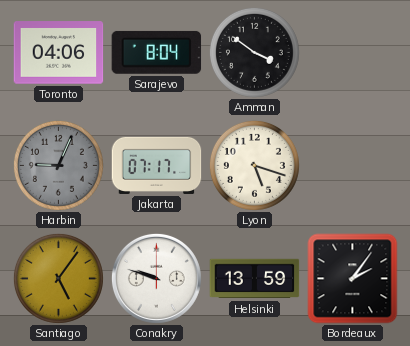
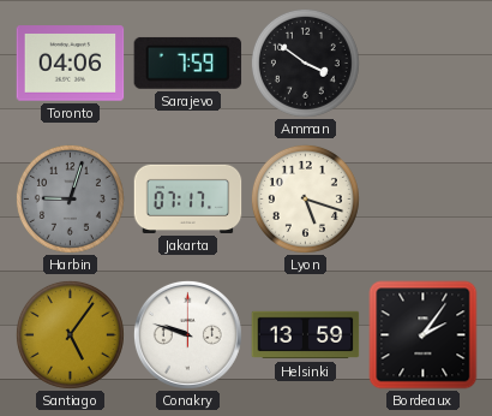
Sarajevo: 8:04 -> 7:59
Harbin: 9:04 -> 9:03
